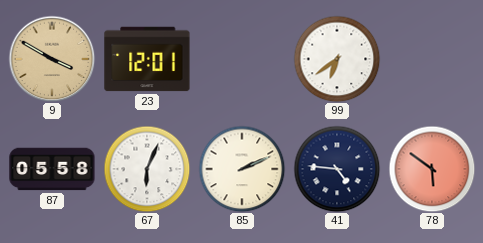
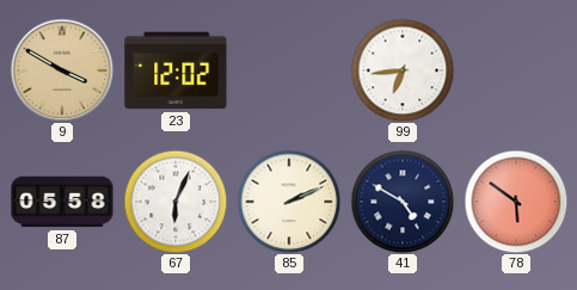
23: 12:01 -> 12:02
99: 6:39 -> 6:44
41: 4:46 -> 4:50
